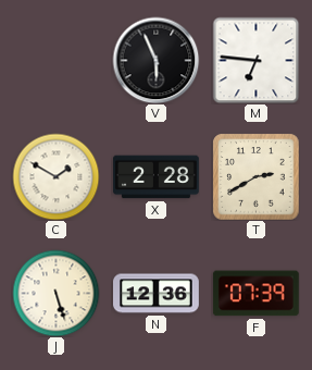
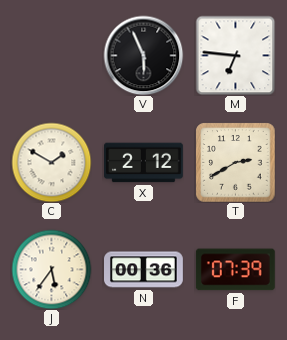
X: 2:28 -> 2:12
J: 5:27 -> 5:36
N: 12:36 -> 00:36
